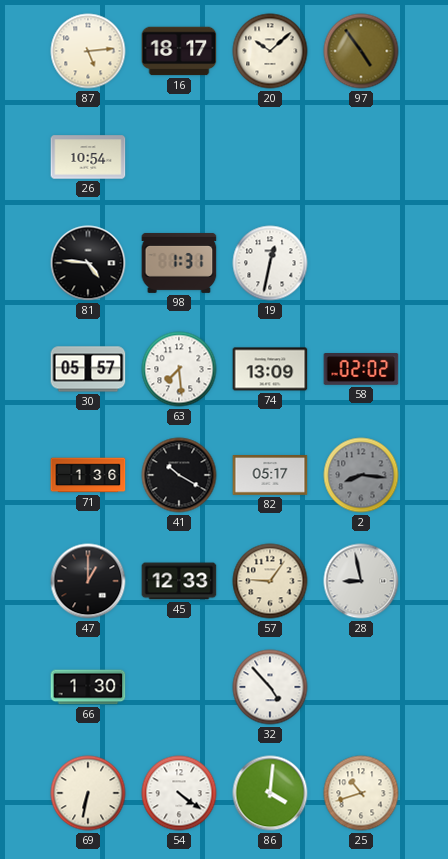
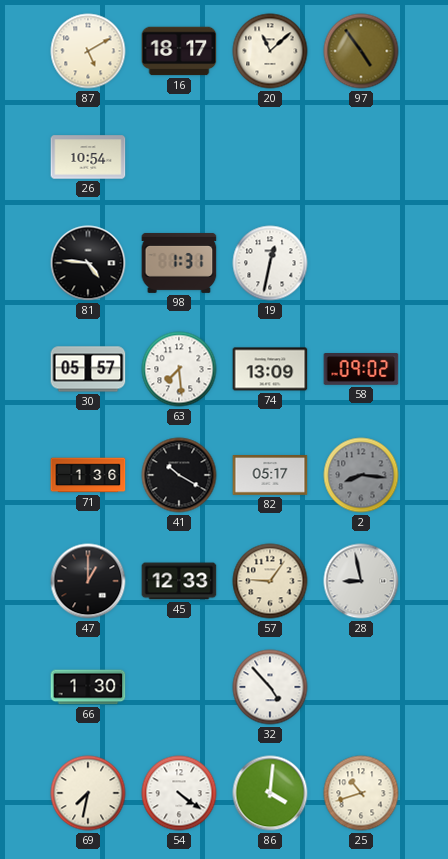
87: 5:14 -> 5:10
20: 10:08 -> 11:08
58: 02:02 -> 09:02
69: 6:32 -> 7:32
